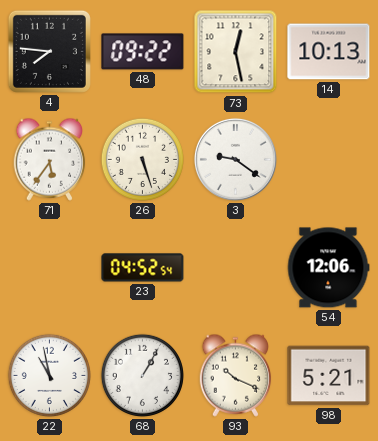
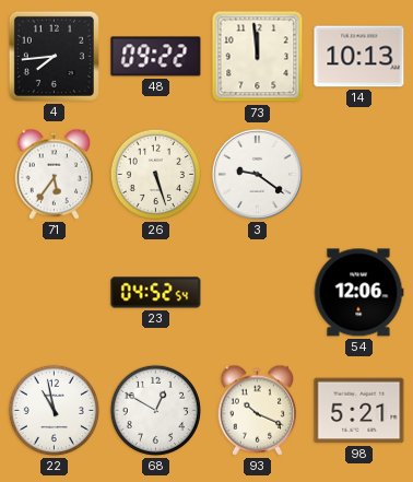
4: 7:46 -> 7:44
73: 12:28 -> 11:59
68: 1:05 -> 12:50
